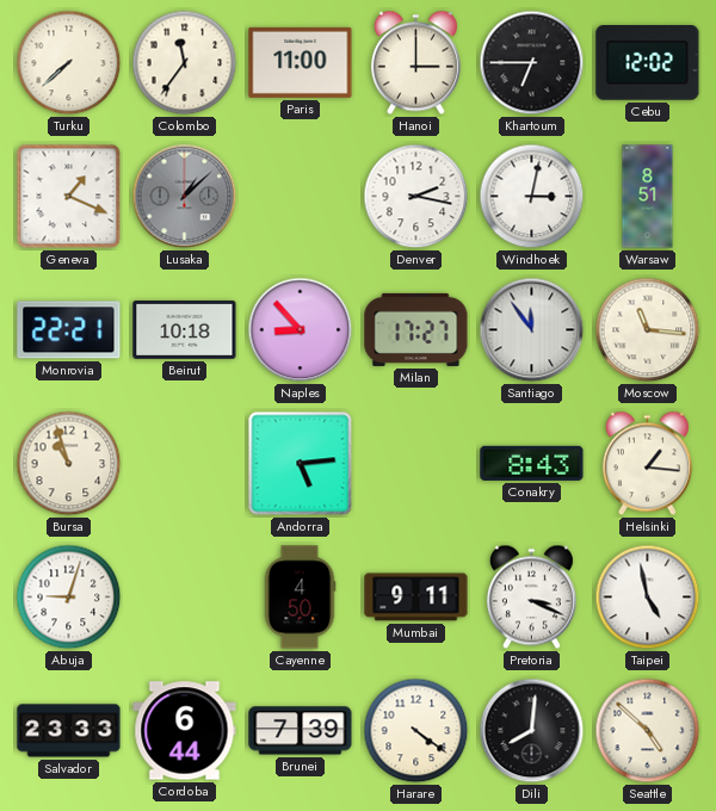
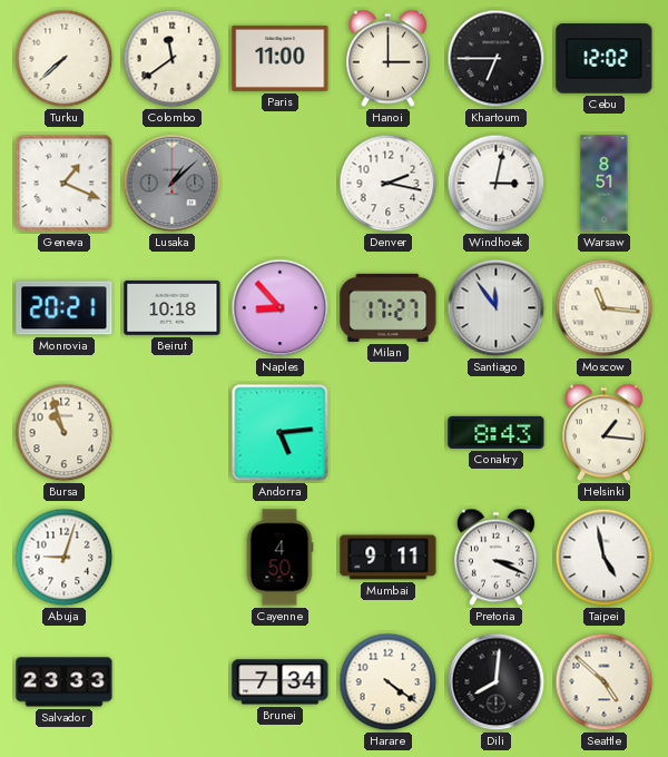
Colombo: 11:36 -> 11:39
Monrovia: 22:21 -> 20:21
Cordoba: 6:44 -> none
Brunei: 7:39 -> 7:34
